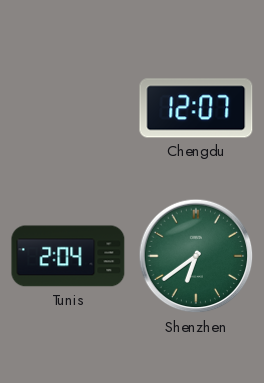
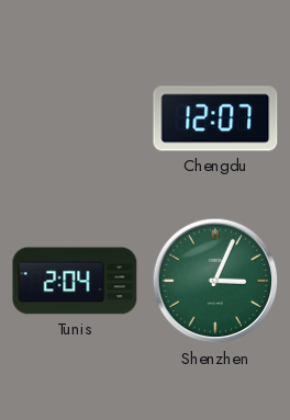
Shenzhen: 6:39 -> 3:04
